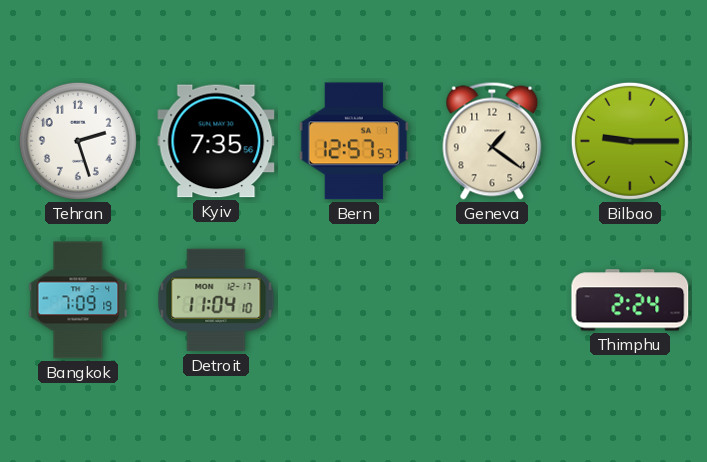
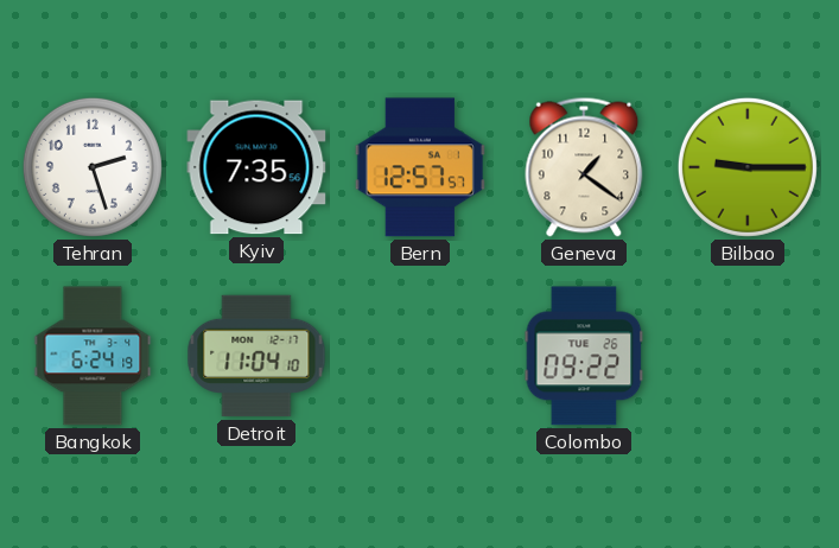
Bangkok: 7:09 -> 6:24
Colombo: none -> 09:22
Thimphu: 2:24 -> none
